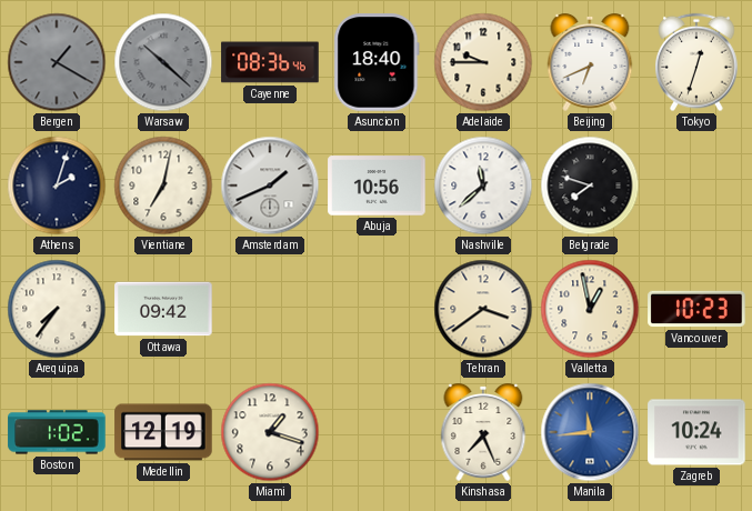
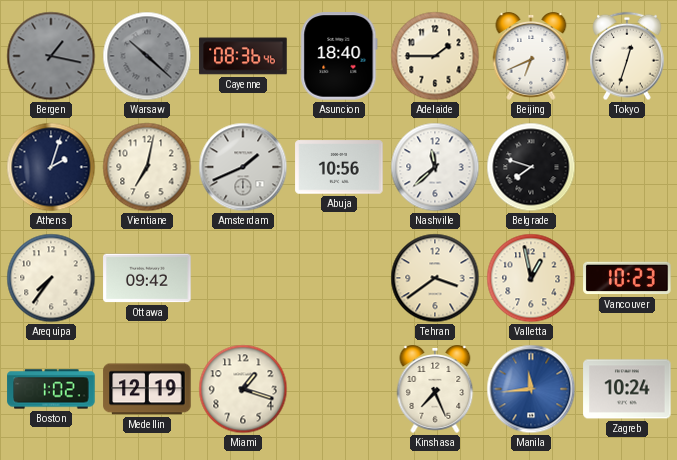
Bergen: 1:20 -> 1:17
Adelaide: 9:45 -> 1:45
